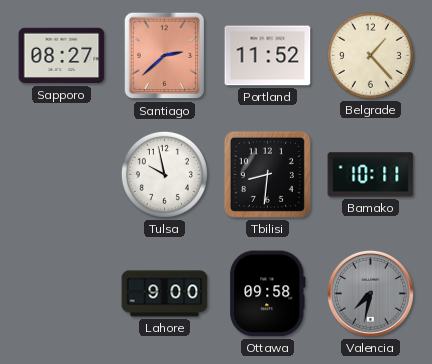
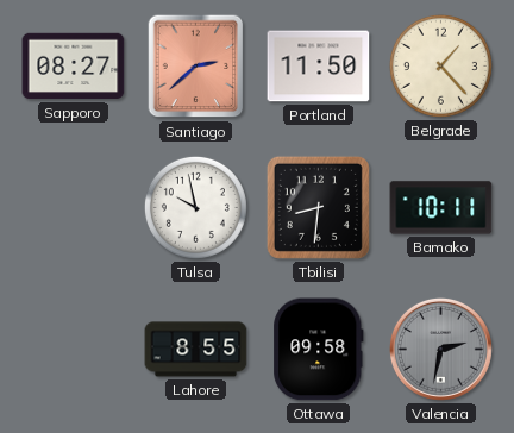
Portland: 11:52 -> 11:50
Lahore: 9:00 -> 8:55
Valencia: 7:32 -> 2:32
